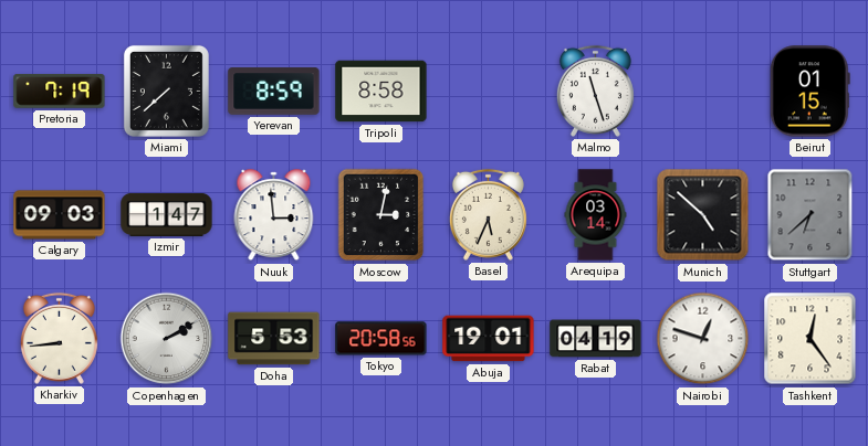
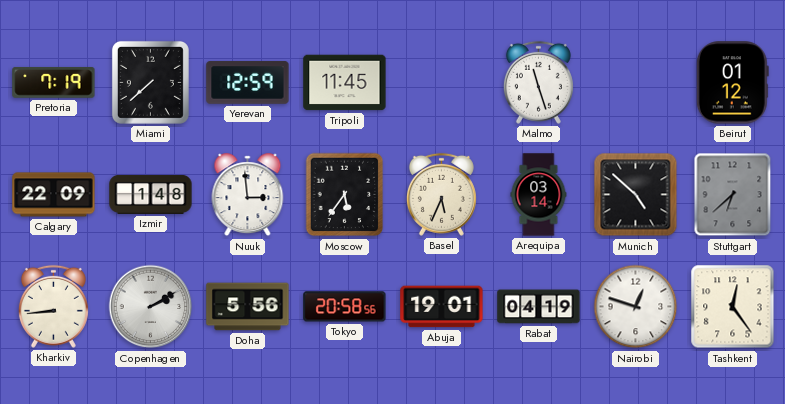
Yerevan: 8:59 -> 12:59
Tripoli: 8:58 -> 11:45
Beirut: 01:15 -> 01:12
Calgary: 09:03 -> 22:09
Izmir: 1:47 -> 1:48
Moscow: 3:02 -> 5:36
Doha: 5:53 -> 5:56
